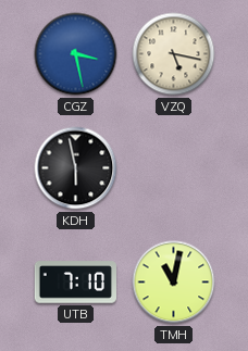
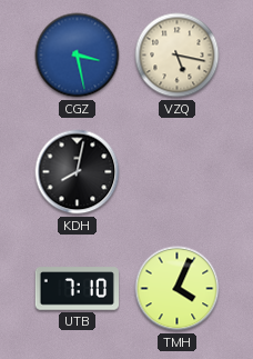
KDH: 5:58 -> 8:02
TMH: 11:02 -> 4:04
